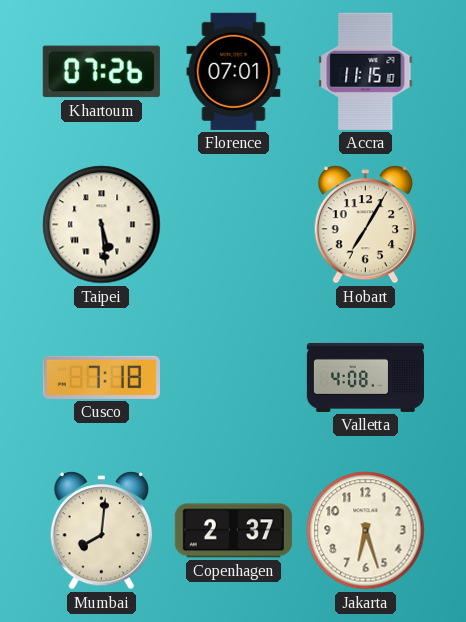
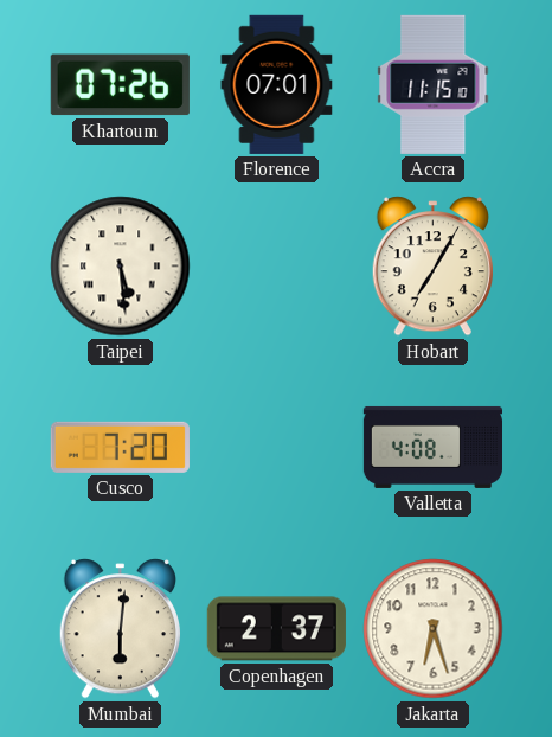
Cusco: 7:18 -> 7:20
Mumbai: 8:01 -> 6:01
